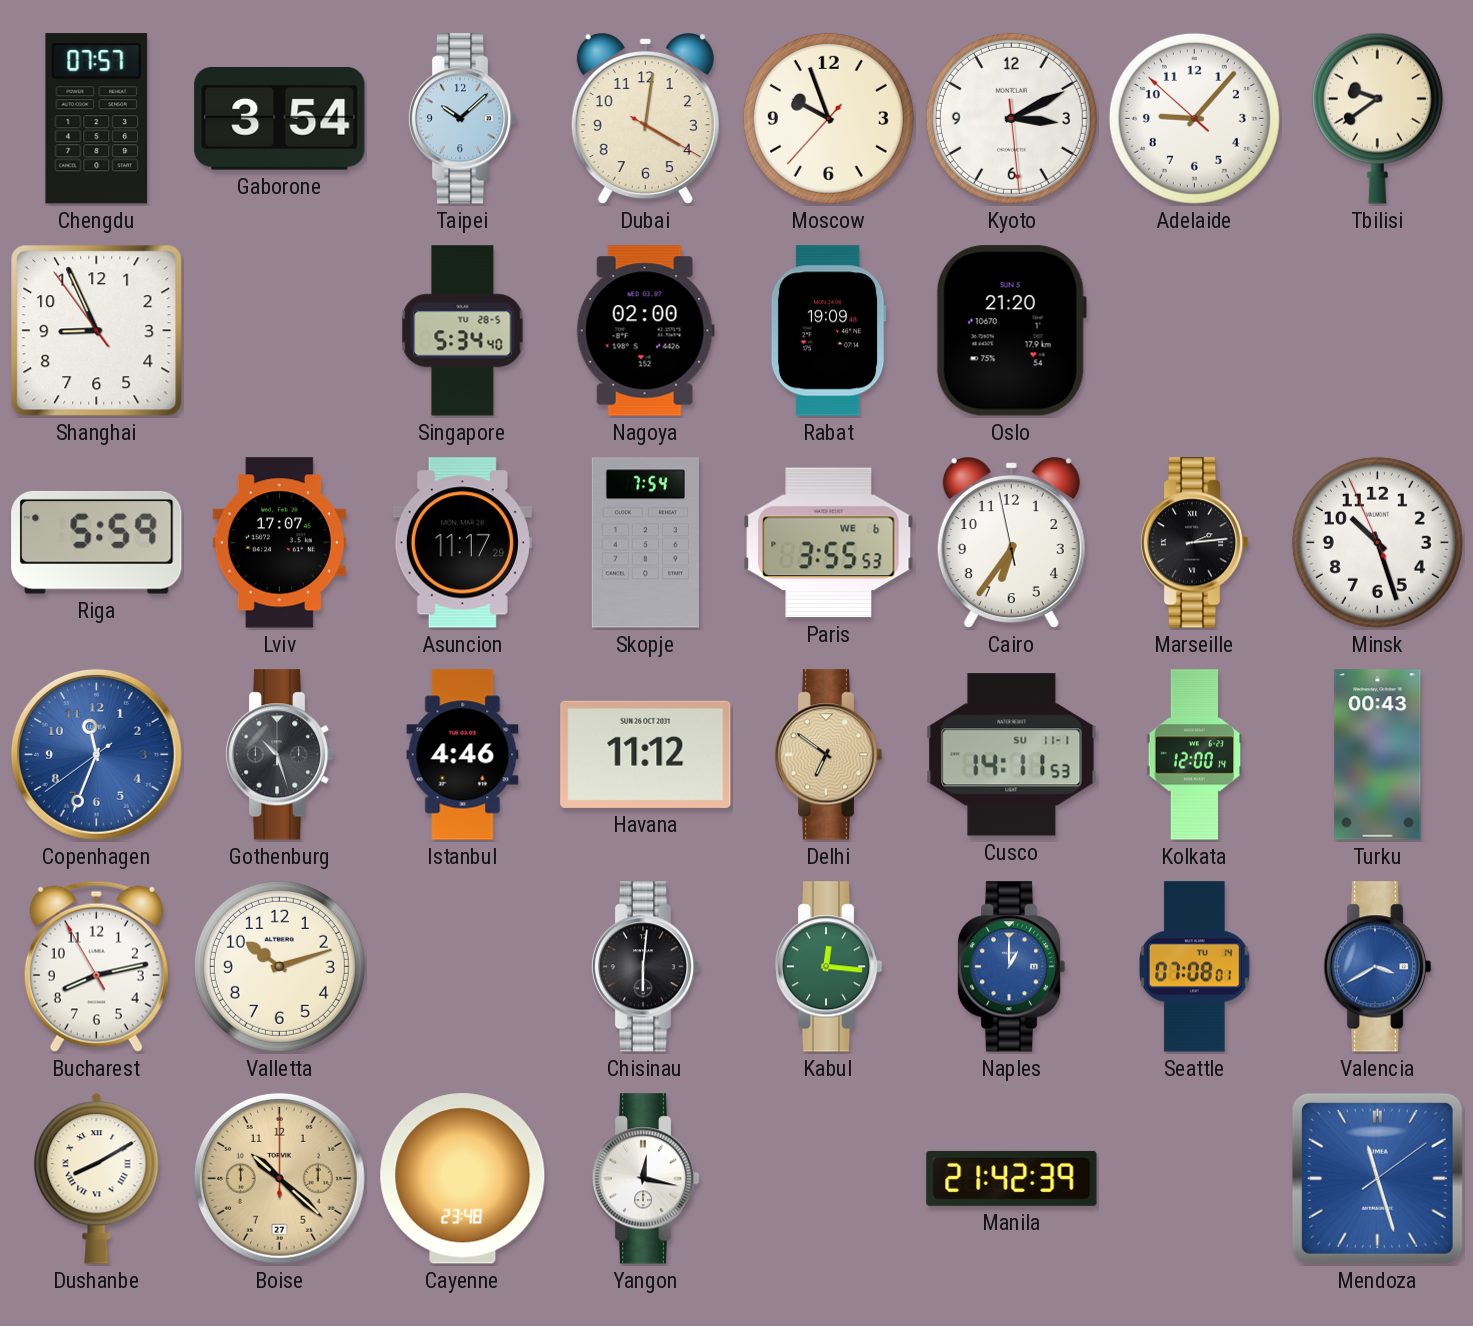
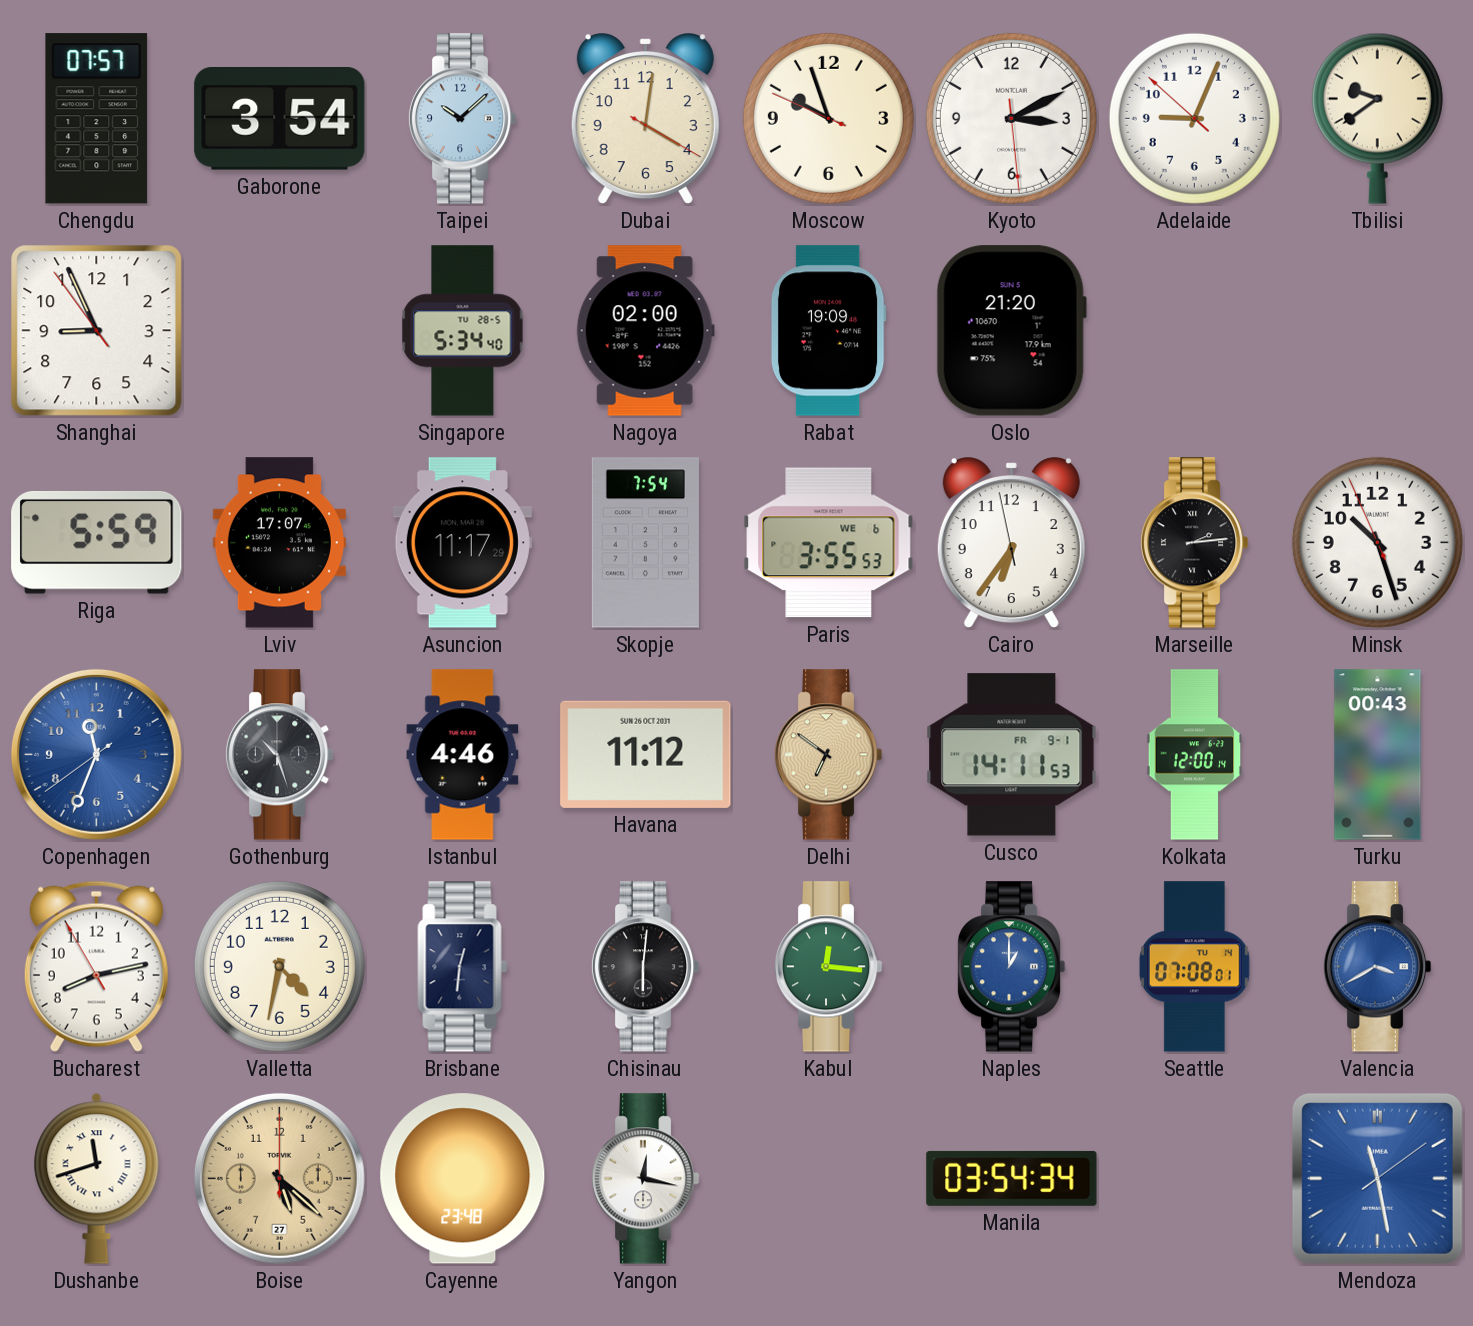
Moscow: 9:56:37 -> 9:56:49
Adelaide: 9:06 -> 9:03
Cusco date: SU 11-1 -> FR 9-1
Valletta: 10:12 -> 4:32
Brisbane: none -> 12:31
Dushanbe: 8:10 -> 11:42
Boise: 10:22 -> 5:22
Manila: 21:42 -> 03:54
Mendoza: 11:27 -> 11:28
